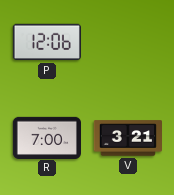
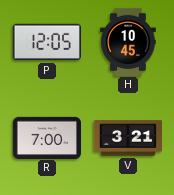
P: 12:06 -> 12:05
H: none -> 10:45
